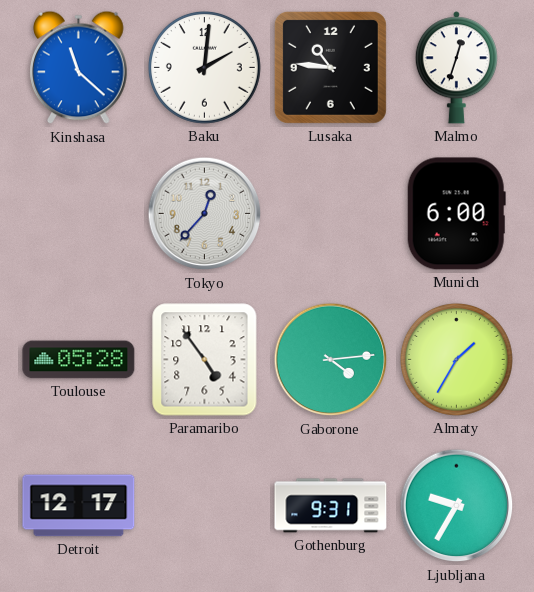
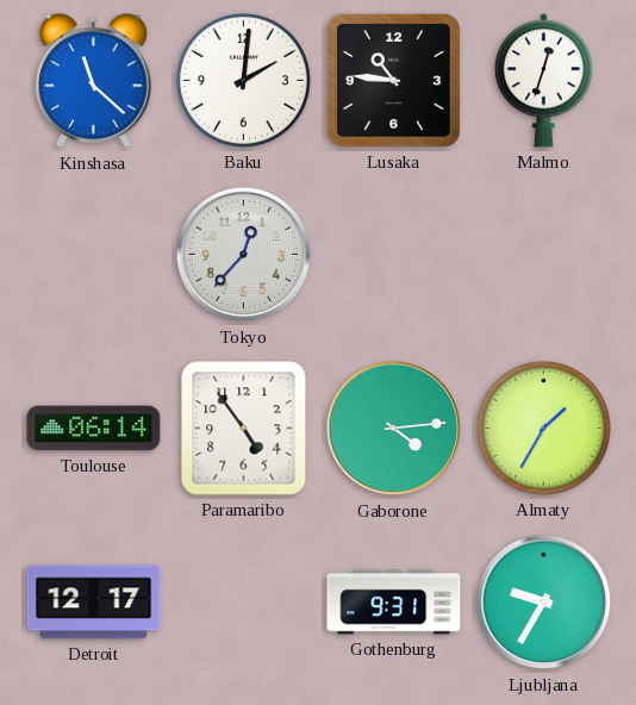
Munich: 6:00 -> none
Toulouse: 05:28 -> 06:14
